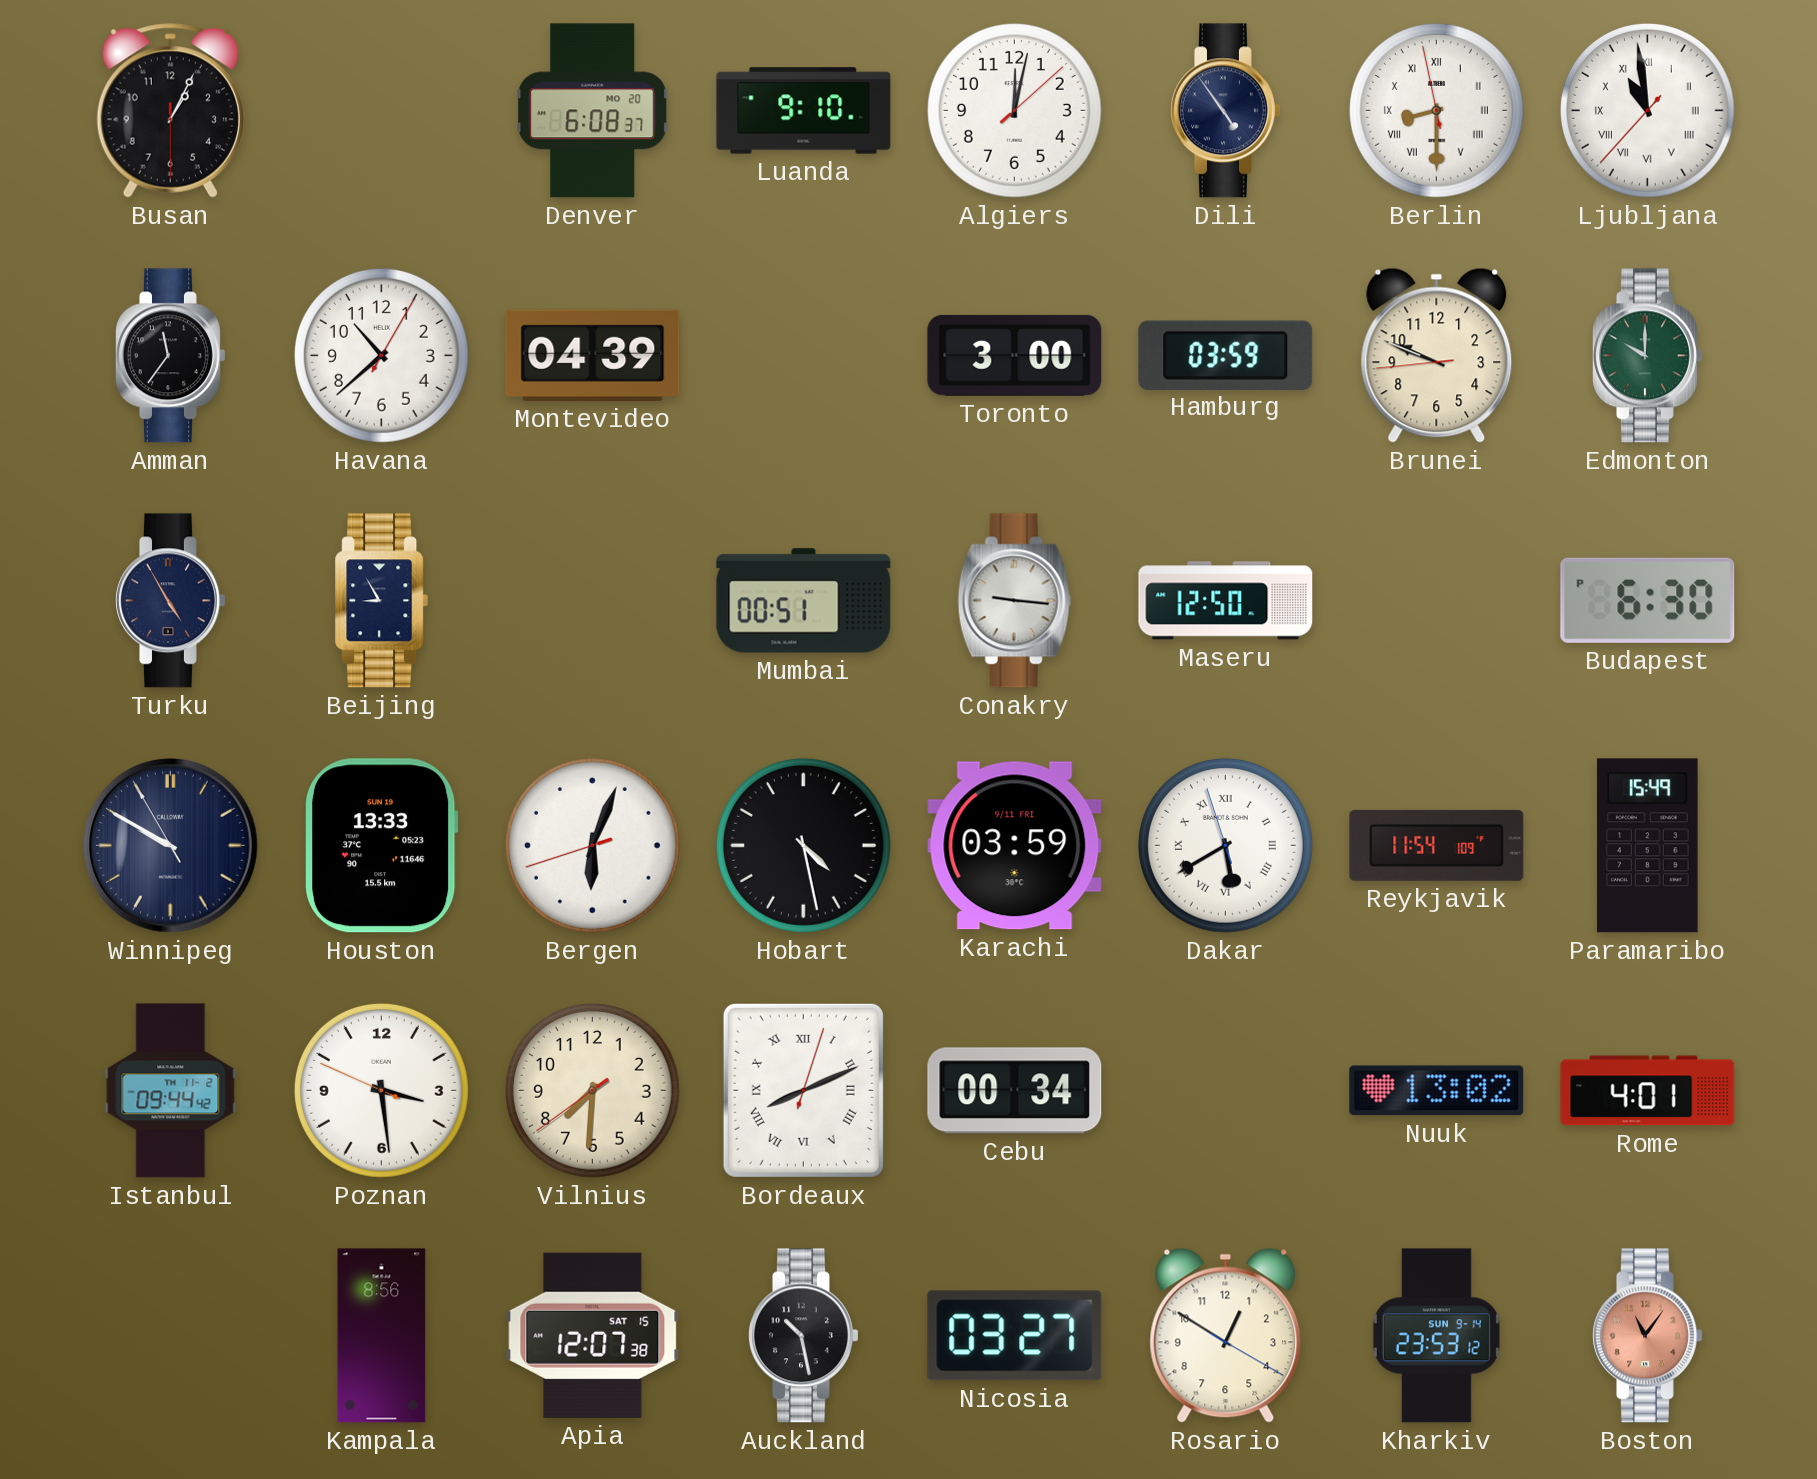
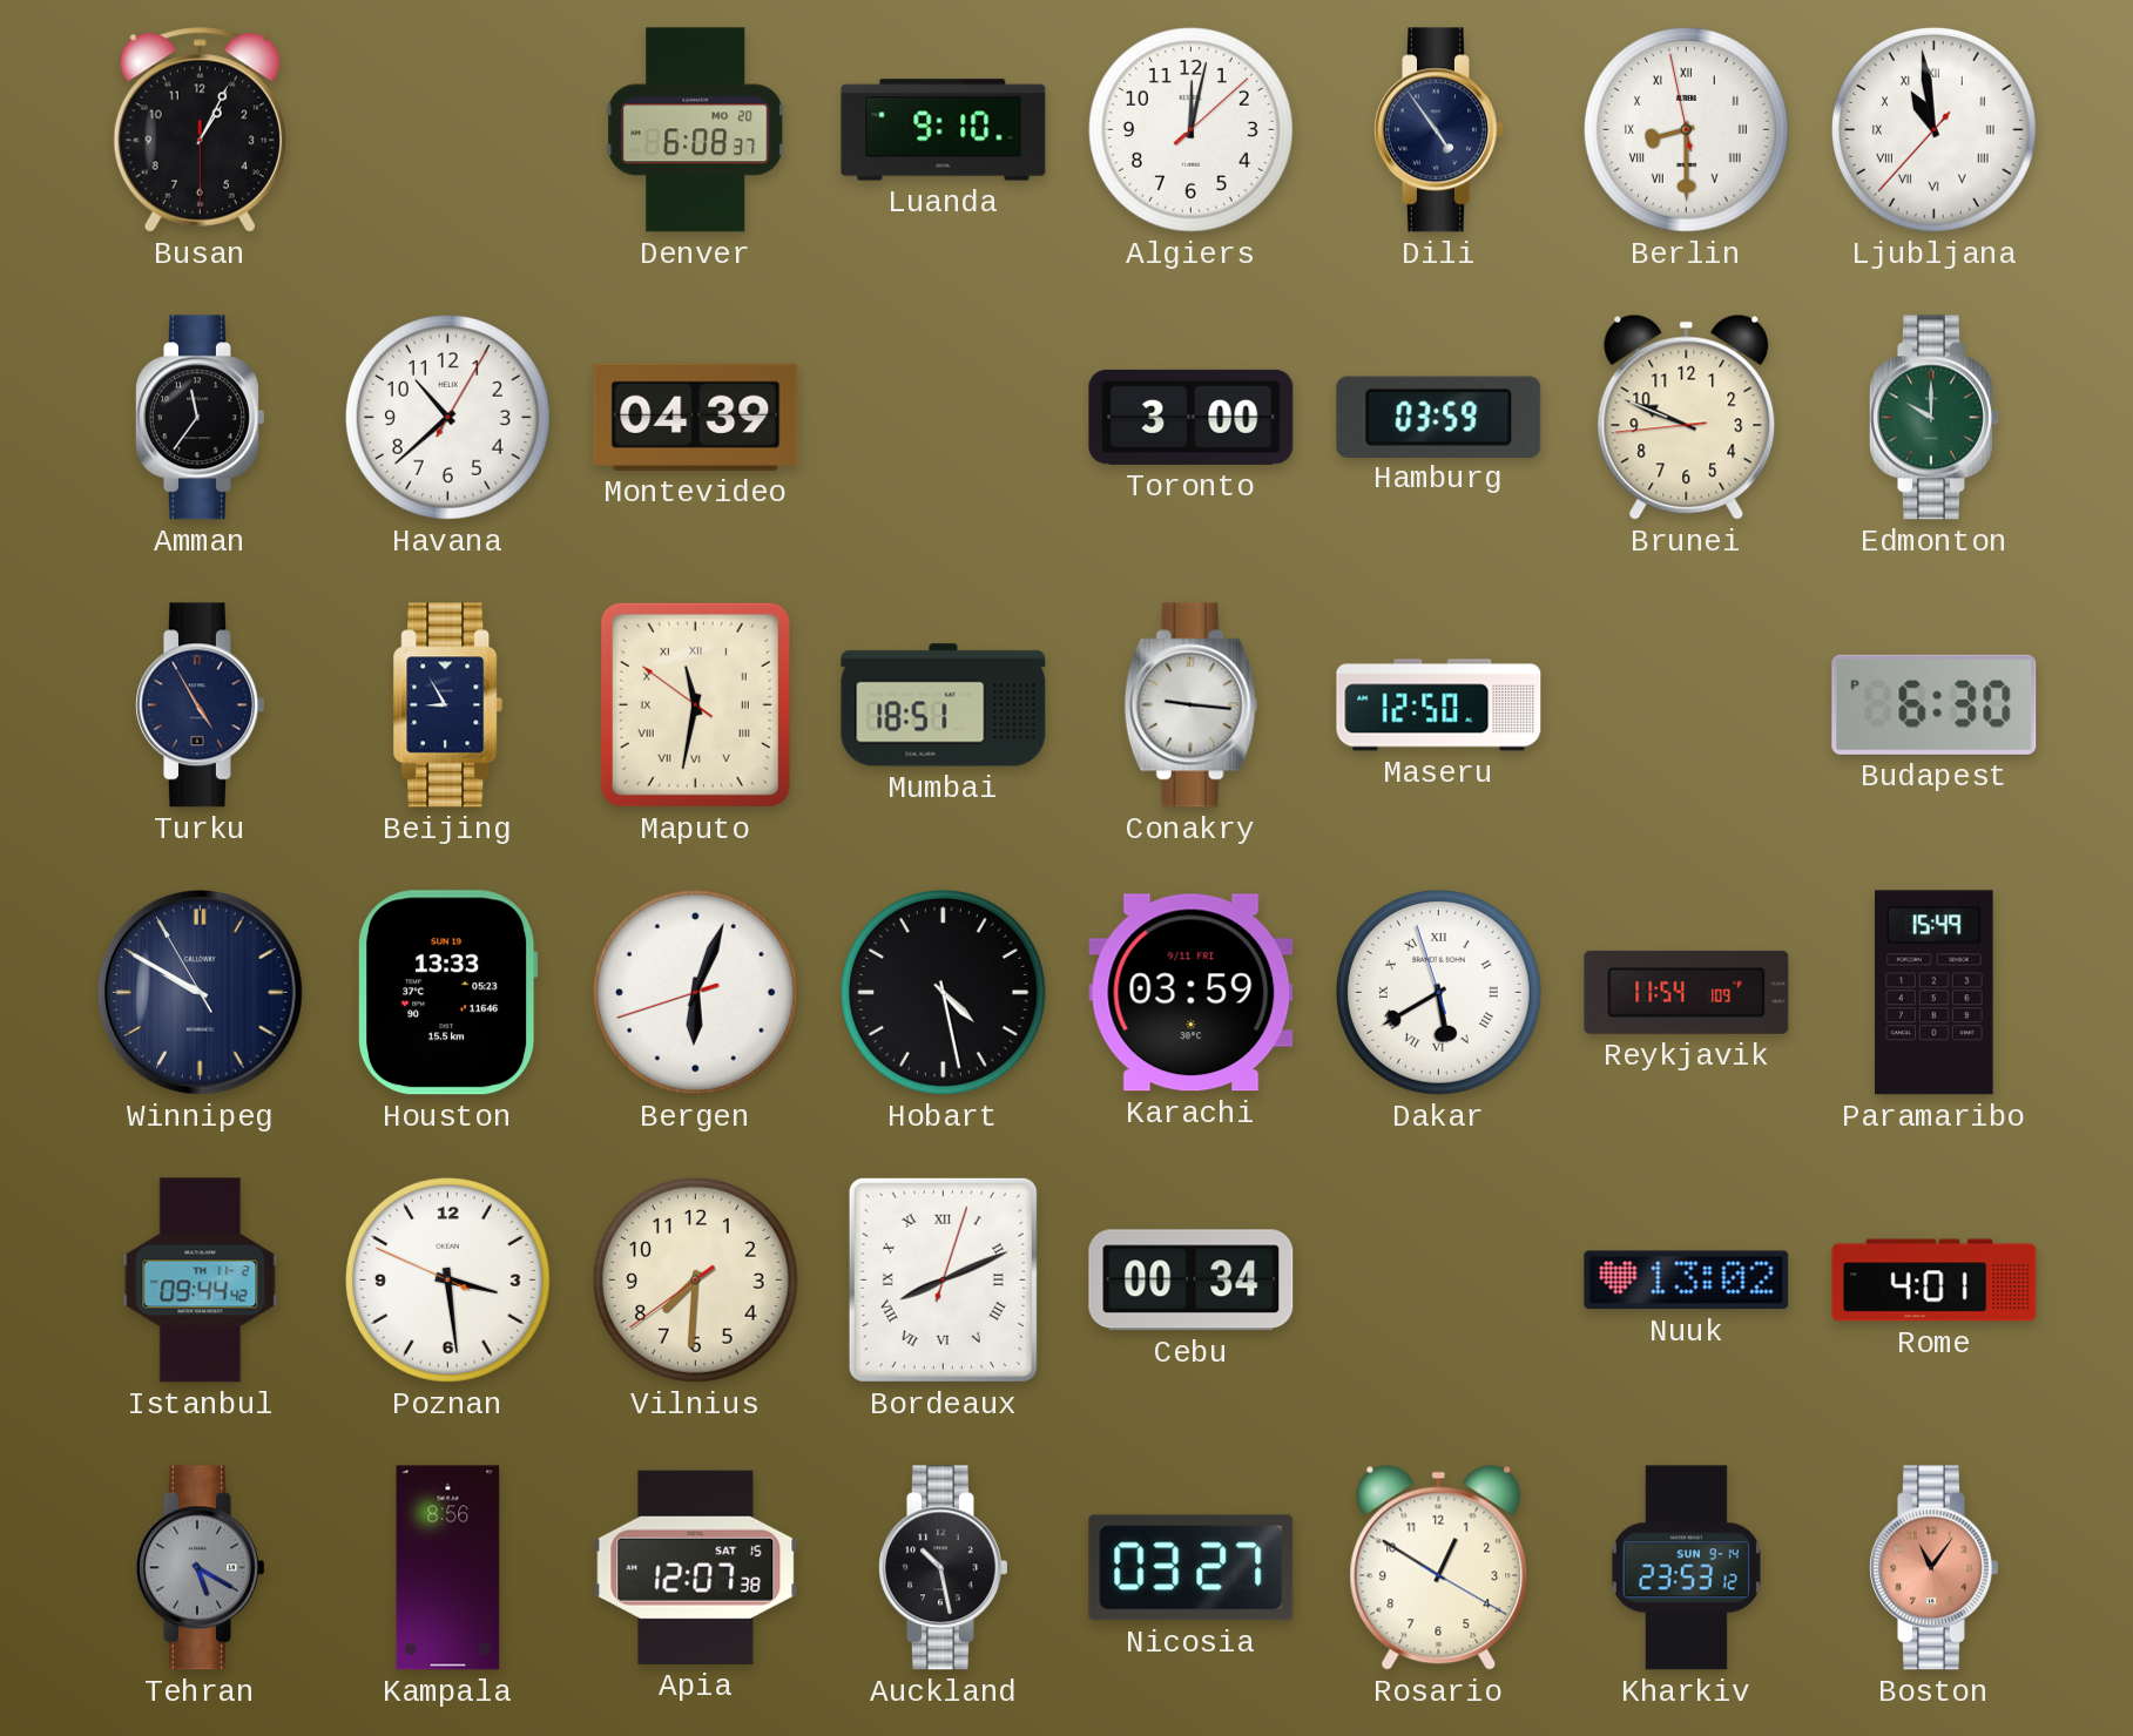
Maputo: none -> 11:31
Mumbai: 00:51 -> 18:51
Tehran: none -> 5:20
